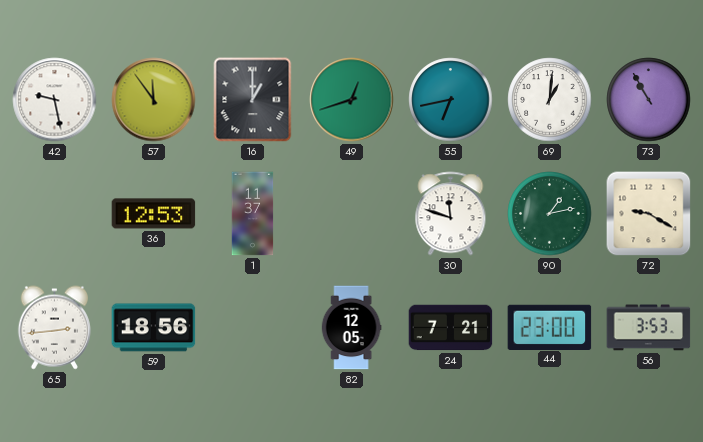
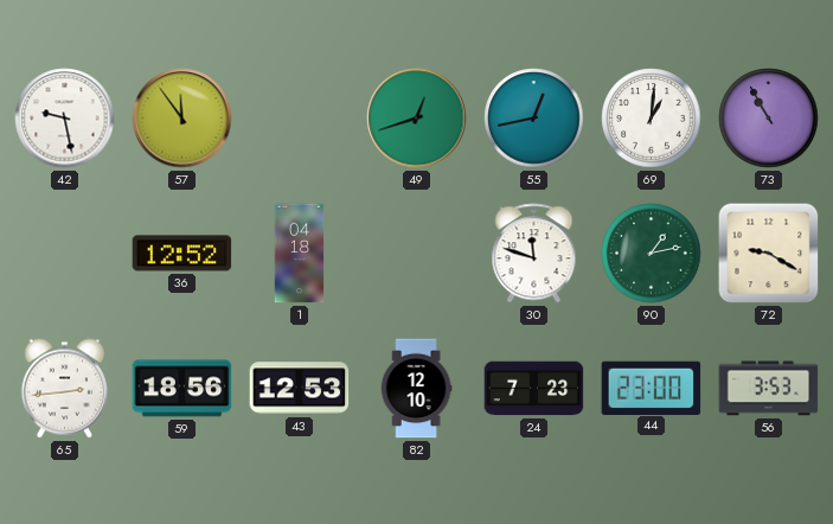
16: 1:00 -> none
55: 6:43 -> 12:43
36: 12:53 -> 12:52
1: 11:37 -> 04:18
43: none -> 12:53
82: 12:05 -> 12:10
24: 7:21 -> 7:23
